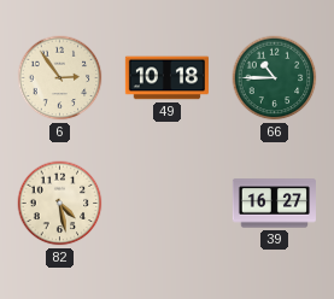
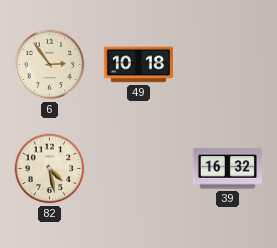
66: 10:45 -> none
39: 16:27 -> 16:32
